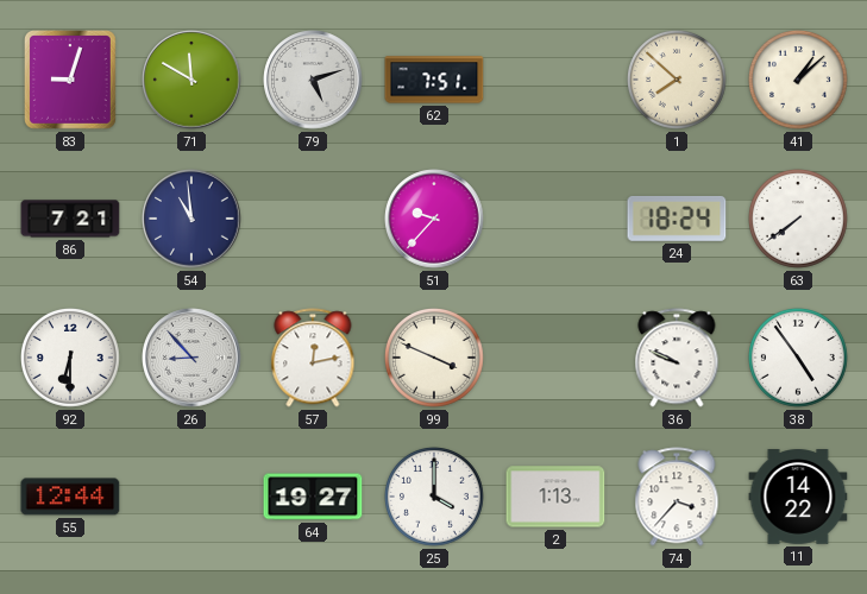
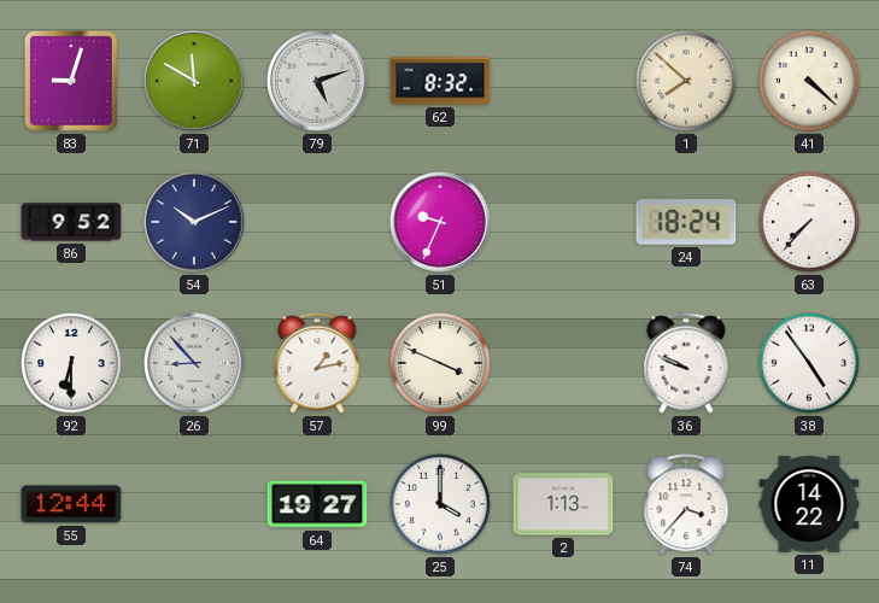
62: 7:51 -> 8:32
41: 1:08 -> 4:22
86: 7:21 -> 9:52
54: 10:59 -> 10:11
51: 9:37 -> 9:34
63: 7:39 -> 7:37
57: 12:13 -> 1:13
